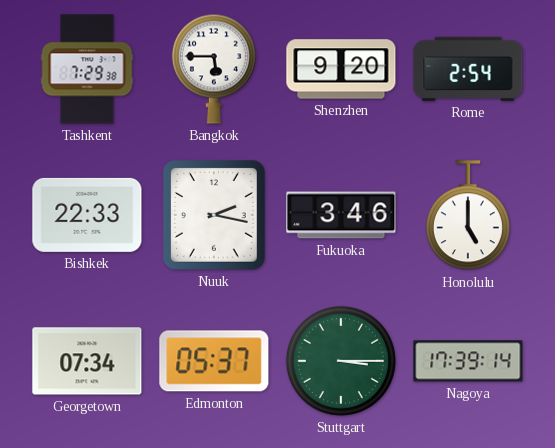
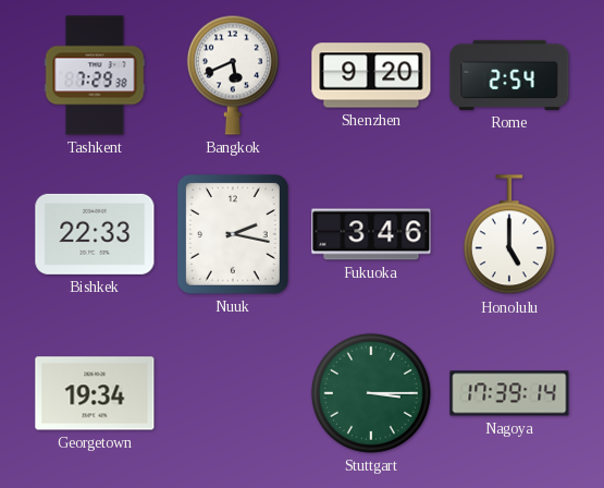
Bangkok: 5:45 -> 5:41
Georgetown: 07:34 -> 19:34
Edmonton: 05:37 -> none
